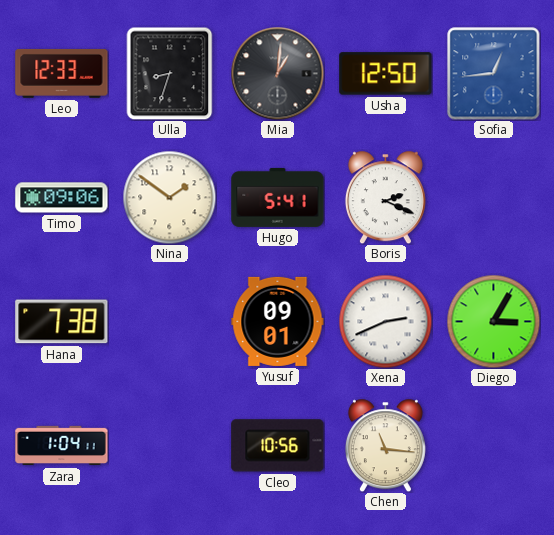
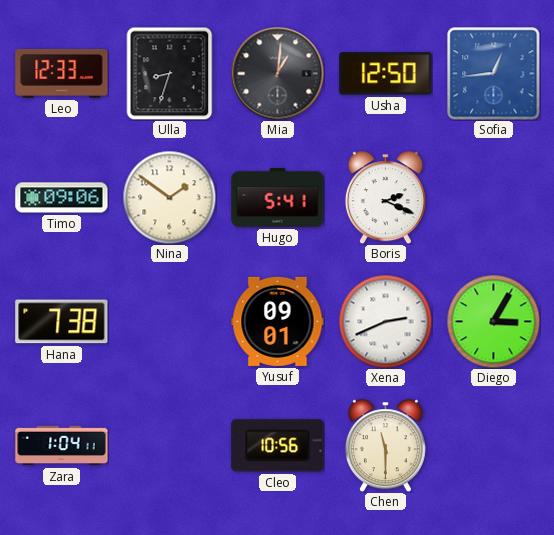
Chen: 11:16 -> 11:30
